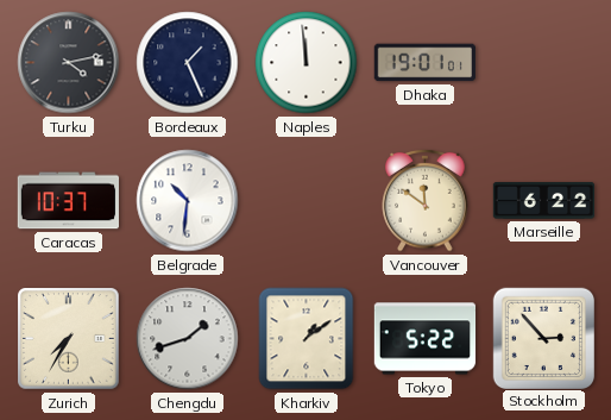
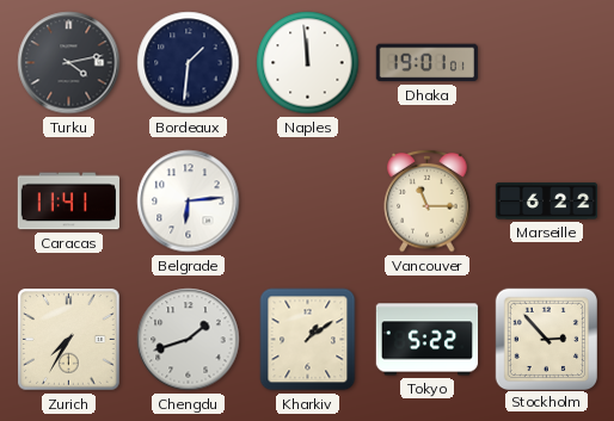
Bordeaux: 1:26 -> 1:31
Caracas: 10:37 -> 11:41
Belgrade: 10:31 -> 6:14
Vancouver: 11:51 -> 11:15
